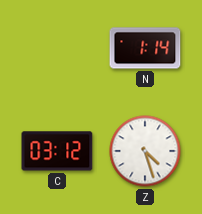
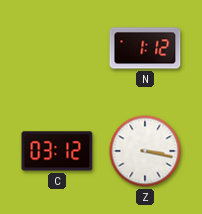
N: 1:14 -> 1:12
Z: 4:27 -> 3:17
